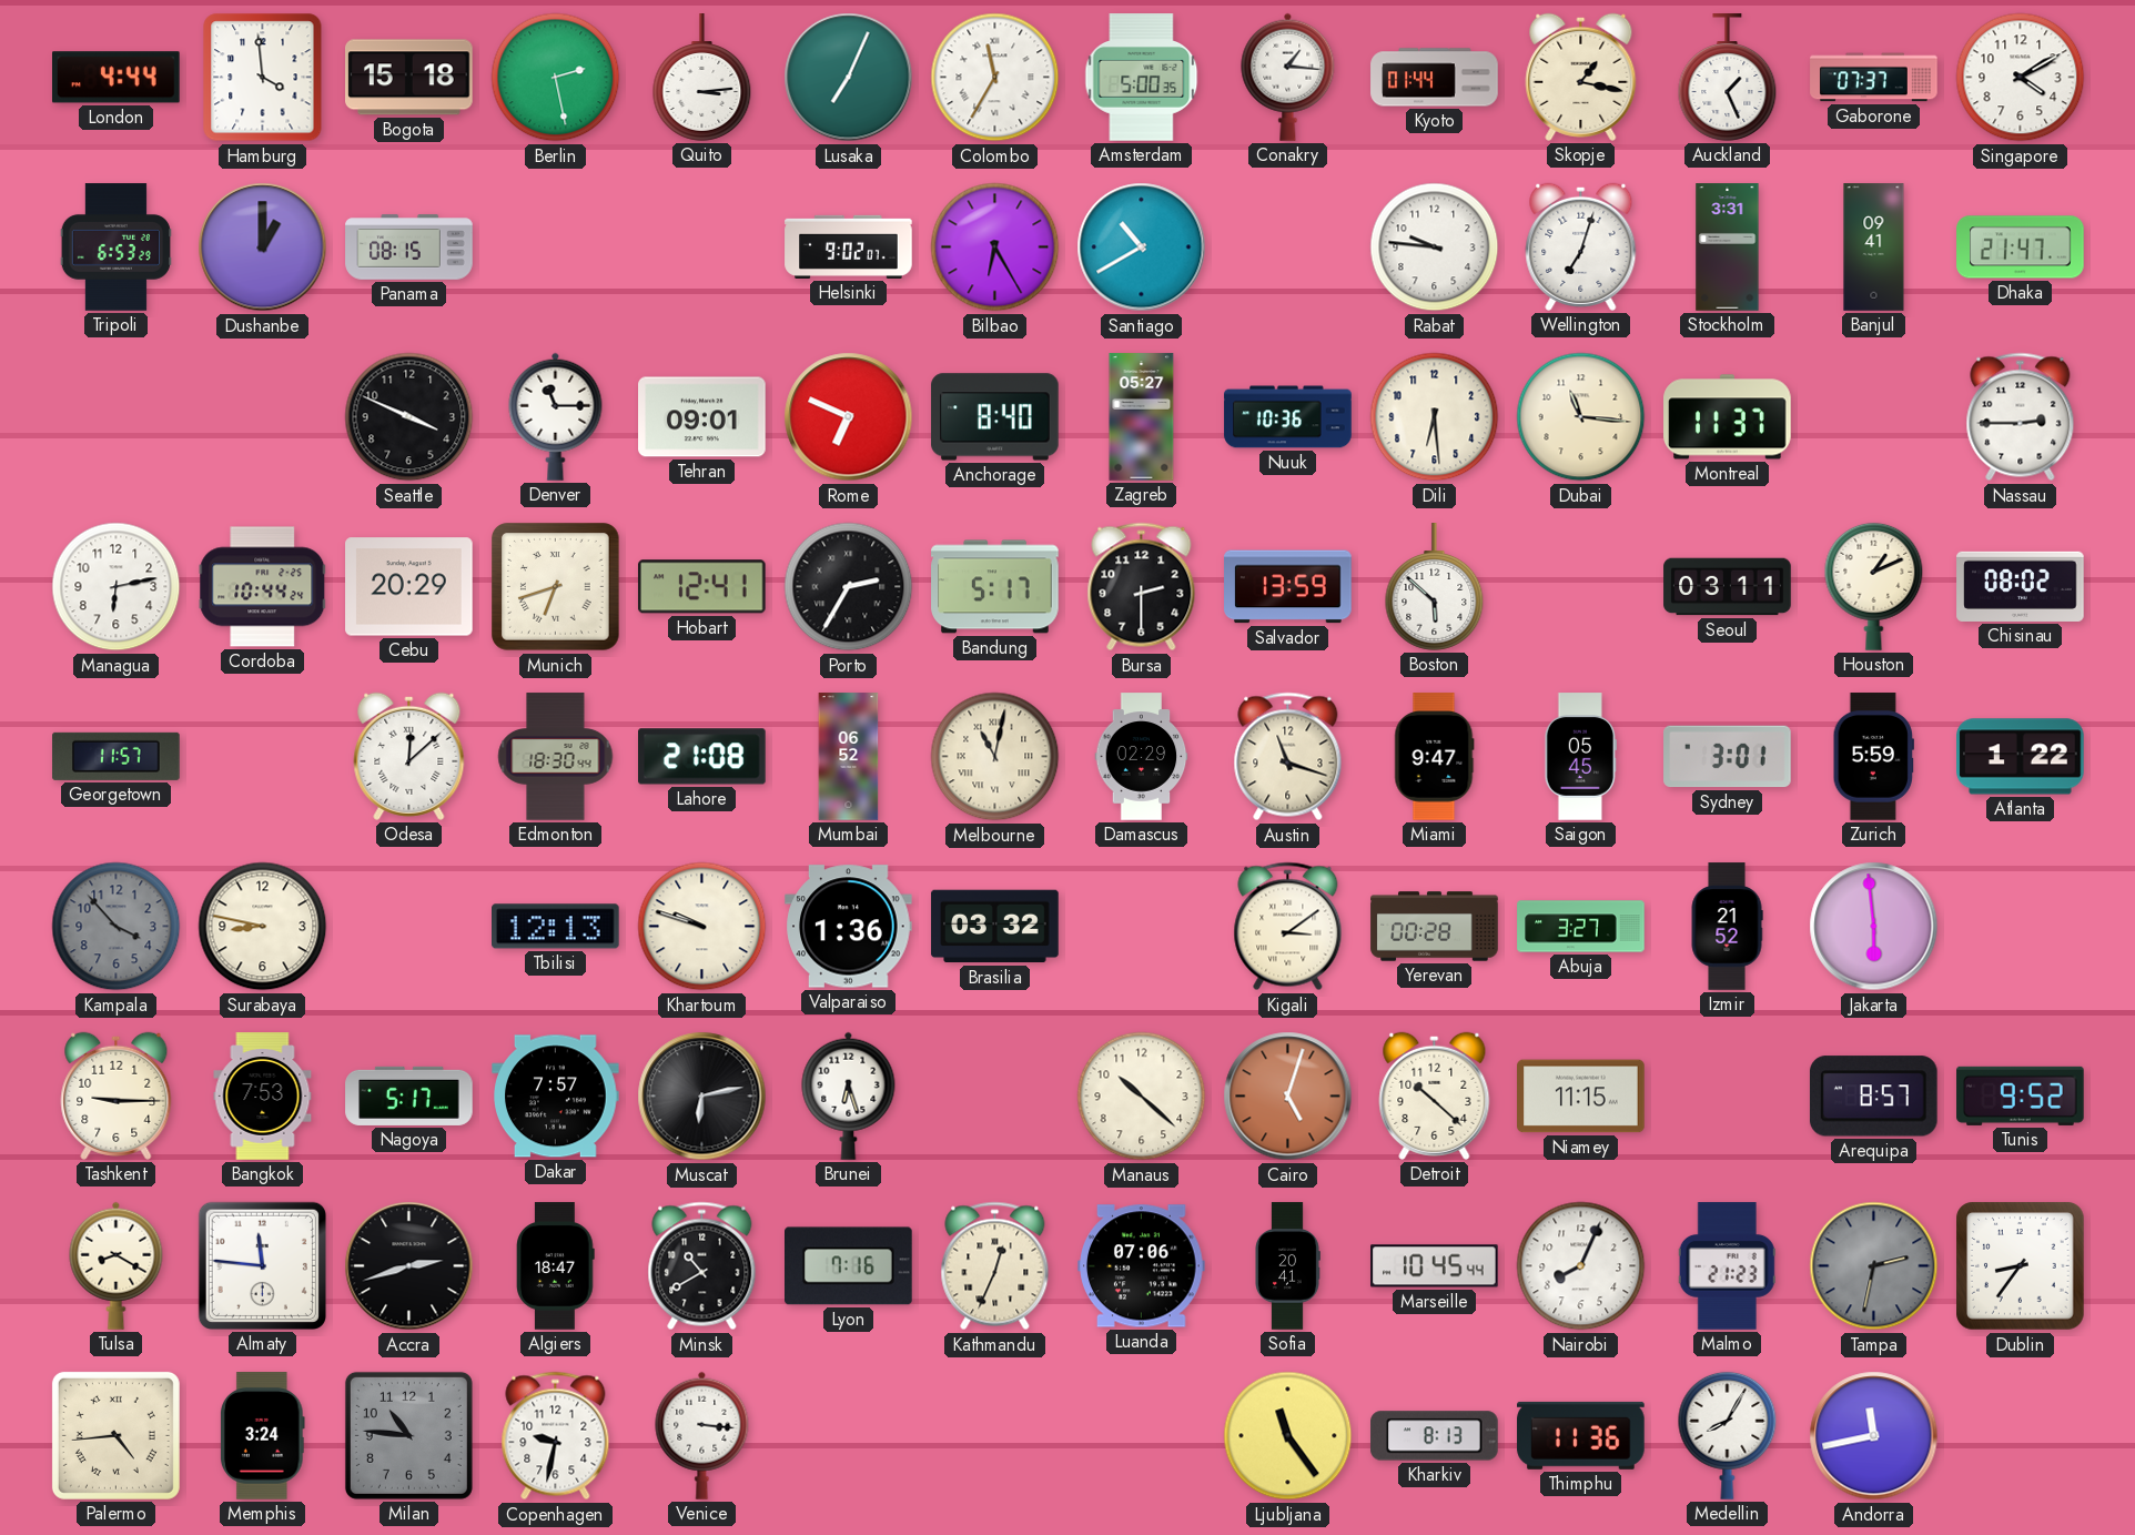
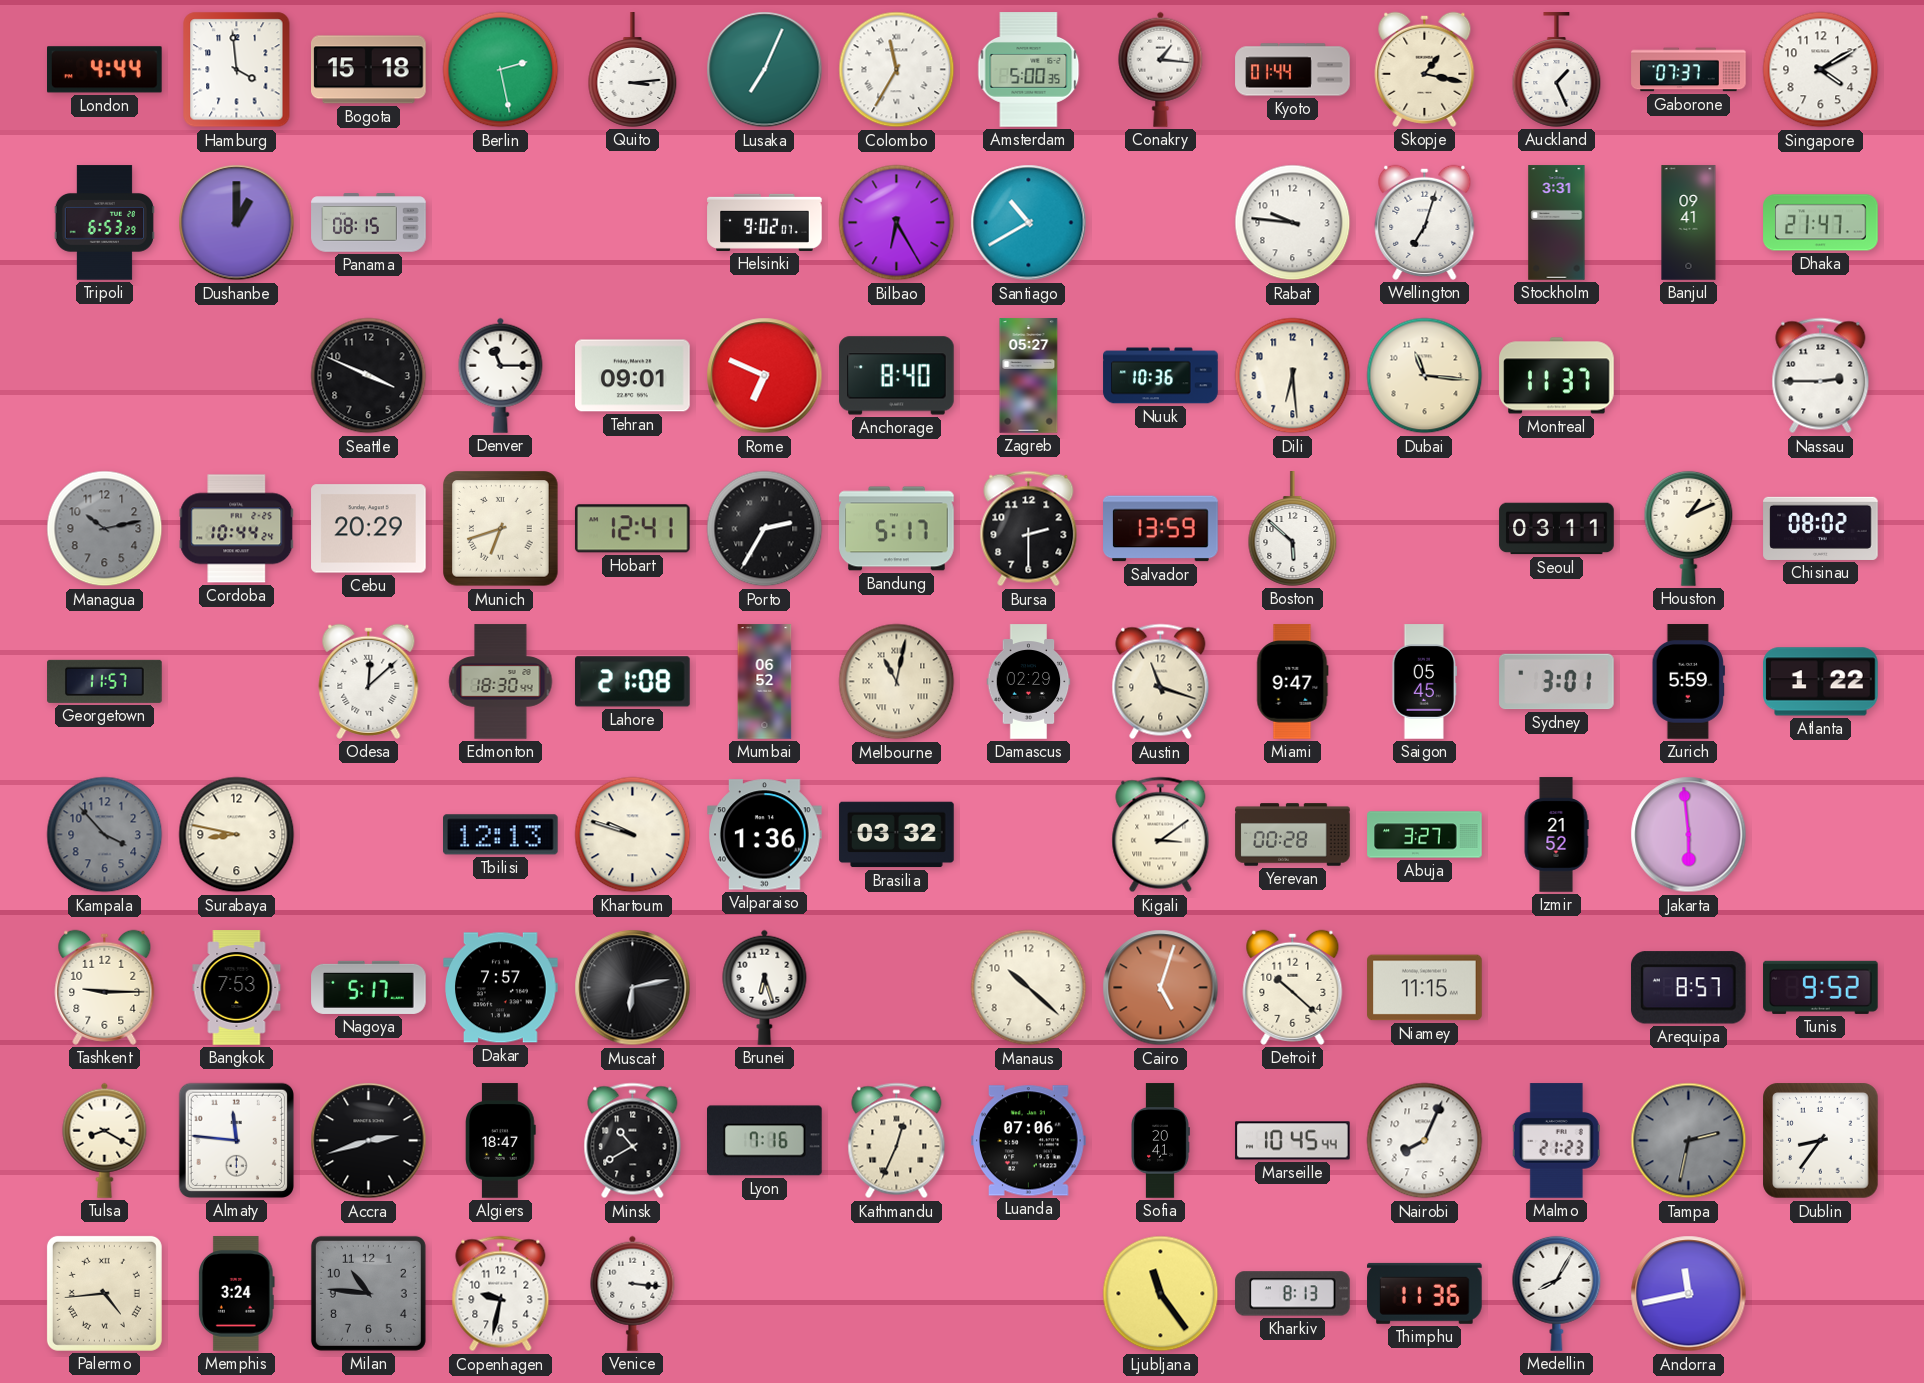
Managua: 6:13 -> 10:13
Managua dial: white -> grey
